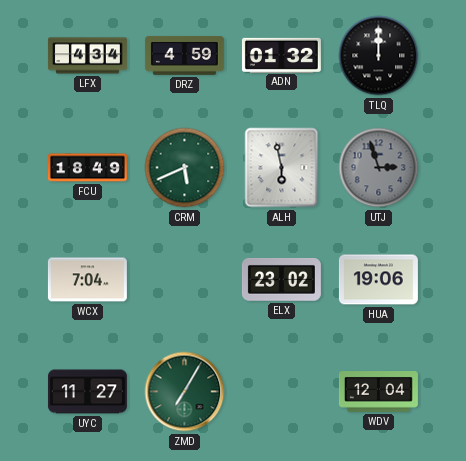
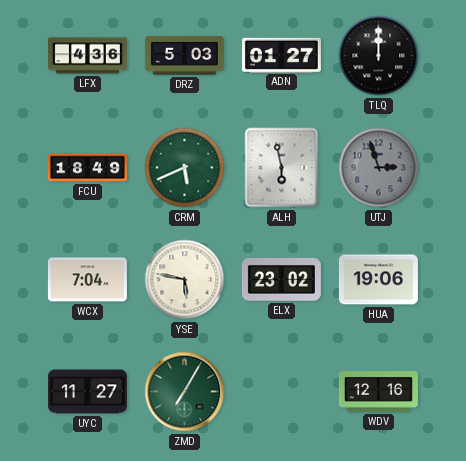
LFX: 4:34 -> 4:36
DRZ: 4:59 -> 5:03
ADN: 01:32 -> 01:27
YSE: none -> 5:47
WDV: 12:04 -> 12:16
